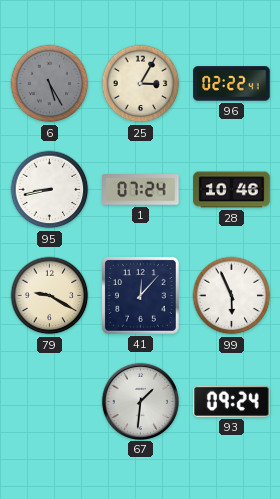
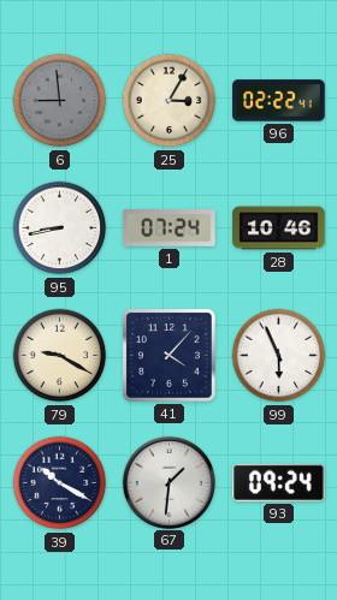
6: 5:25 -> 8:59
41: 12:07 -> 4:07
39: none -> 10:20
